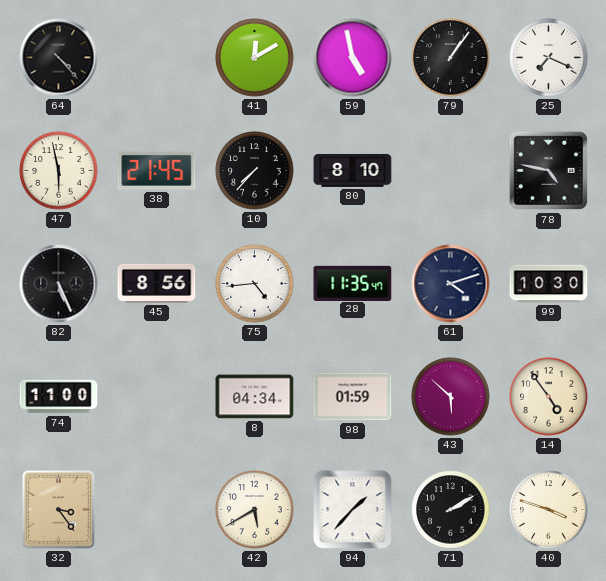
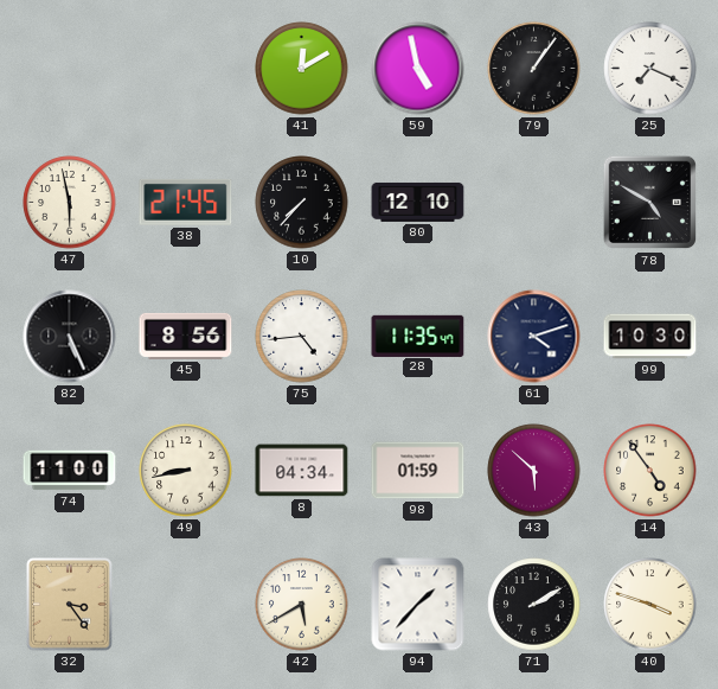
64: 4:23 -> none
80: 8:10 -> 12:10
78: 4:47 -> 4:50
49: none -> 8:43
